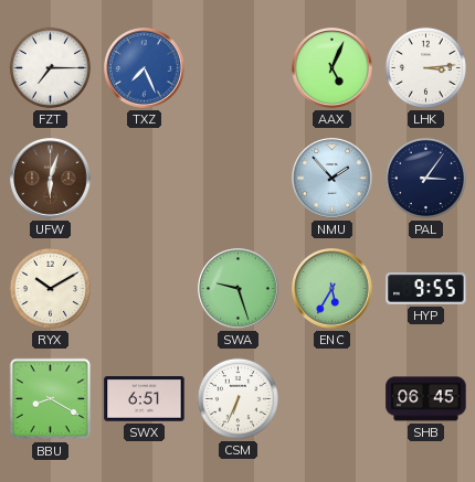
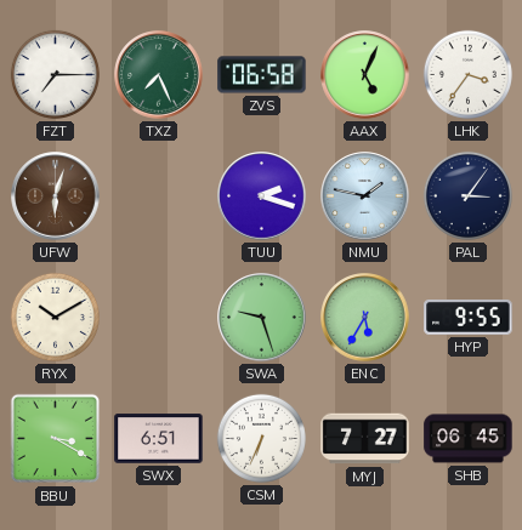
TXZ dial: blue -> green
ZVS: none -> 06:58
LHK: 3:14 -> 3:36
TUU: none -> 2:18
NMU: 1:53 -> 1:47
BBU: 8:20 -> 3:20
MYJ: none -> 7:27
